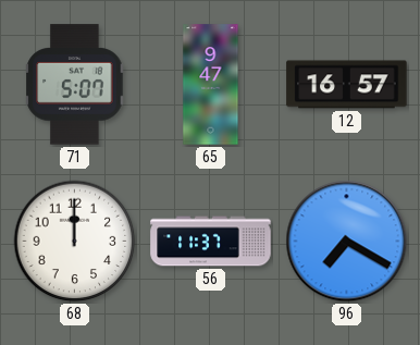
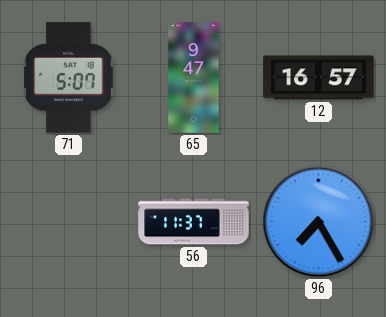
68: 12:00 -> none
96: 7:20 -> 7:25
